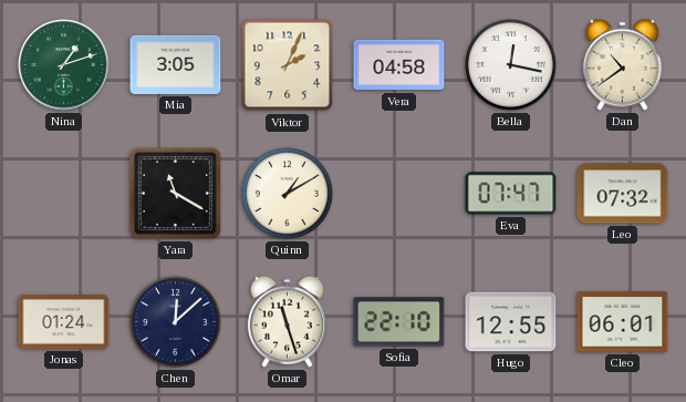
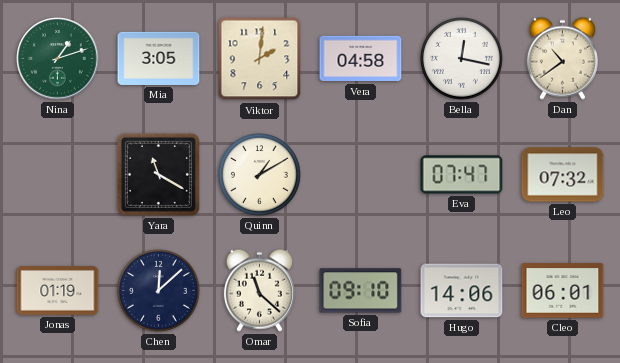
Viktor: 2:04 -> 2:01
Jonas: 01:24 -> 01:19
Omar: 11:27 -> 11:22
Sofia: 22:10 -> 09:10
Hugo: 12:55 -> 14:06
